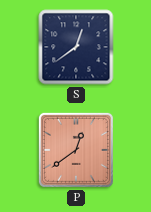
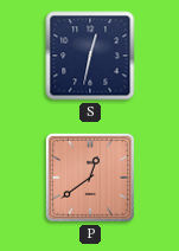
S: 12:39 -> 12:32
